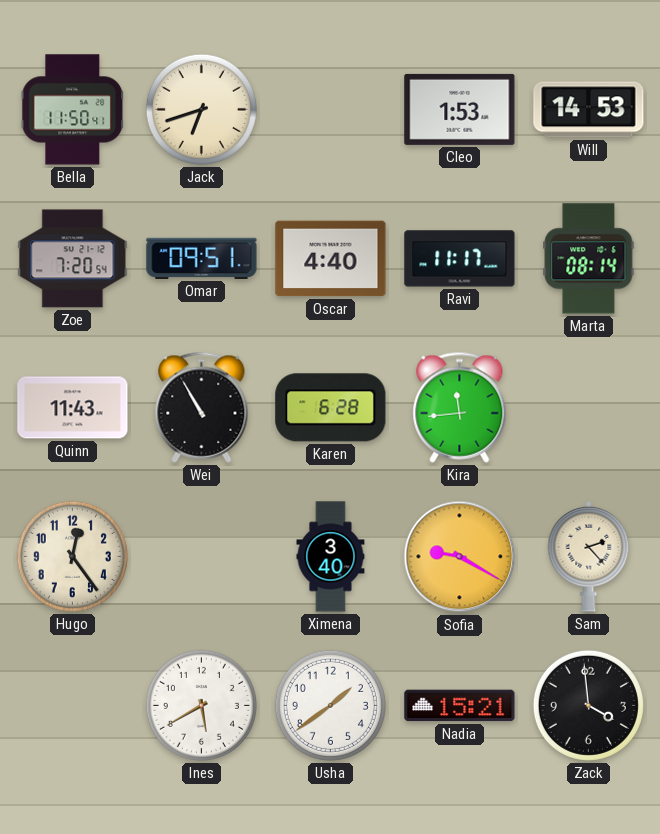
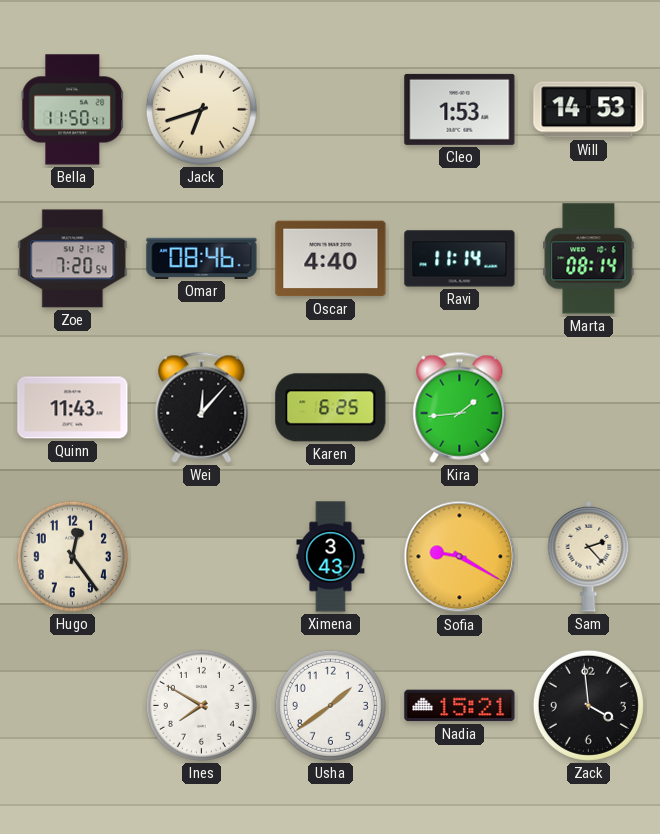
Omar: 09:51 -> 08:46
Ravi: 11:17 -> 11:14
Wei: 10:55 -> 12:07
Karen: 6:28 -> 6:25
Kira: 11:44 -> 1:44
Ximena: 3:40 -> 3:43
Ines: 5:40 -> 7:50
